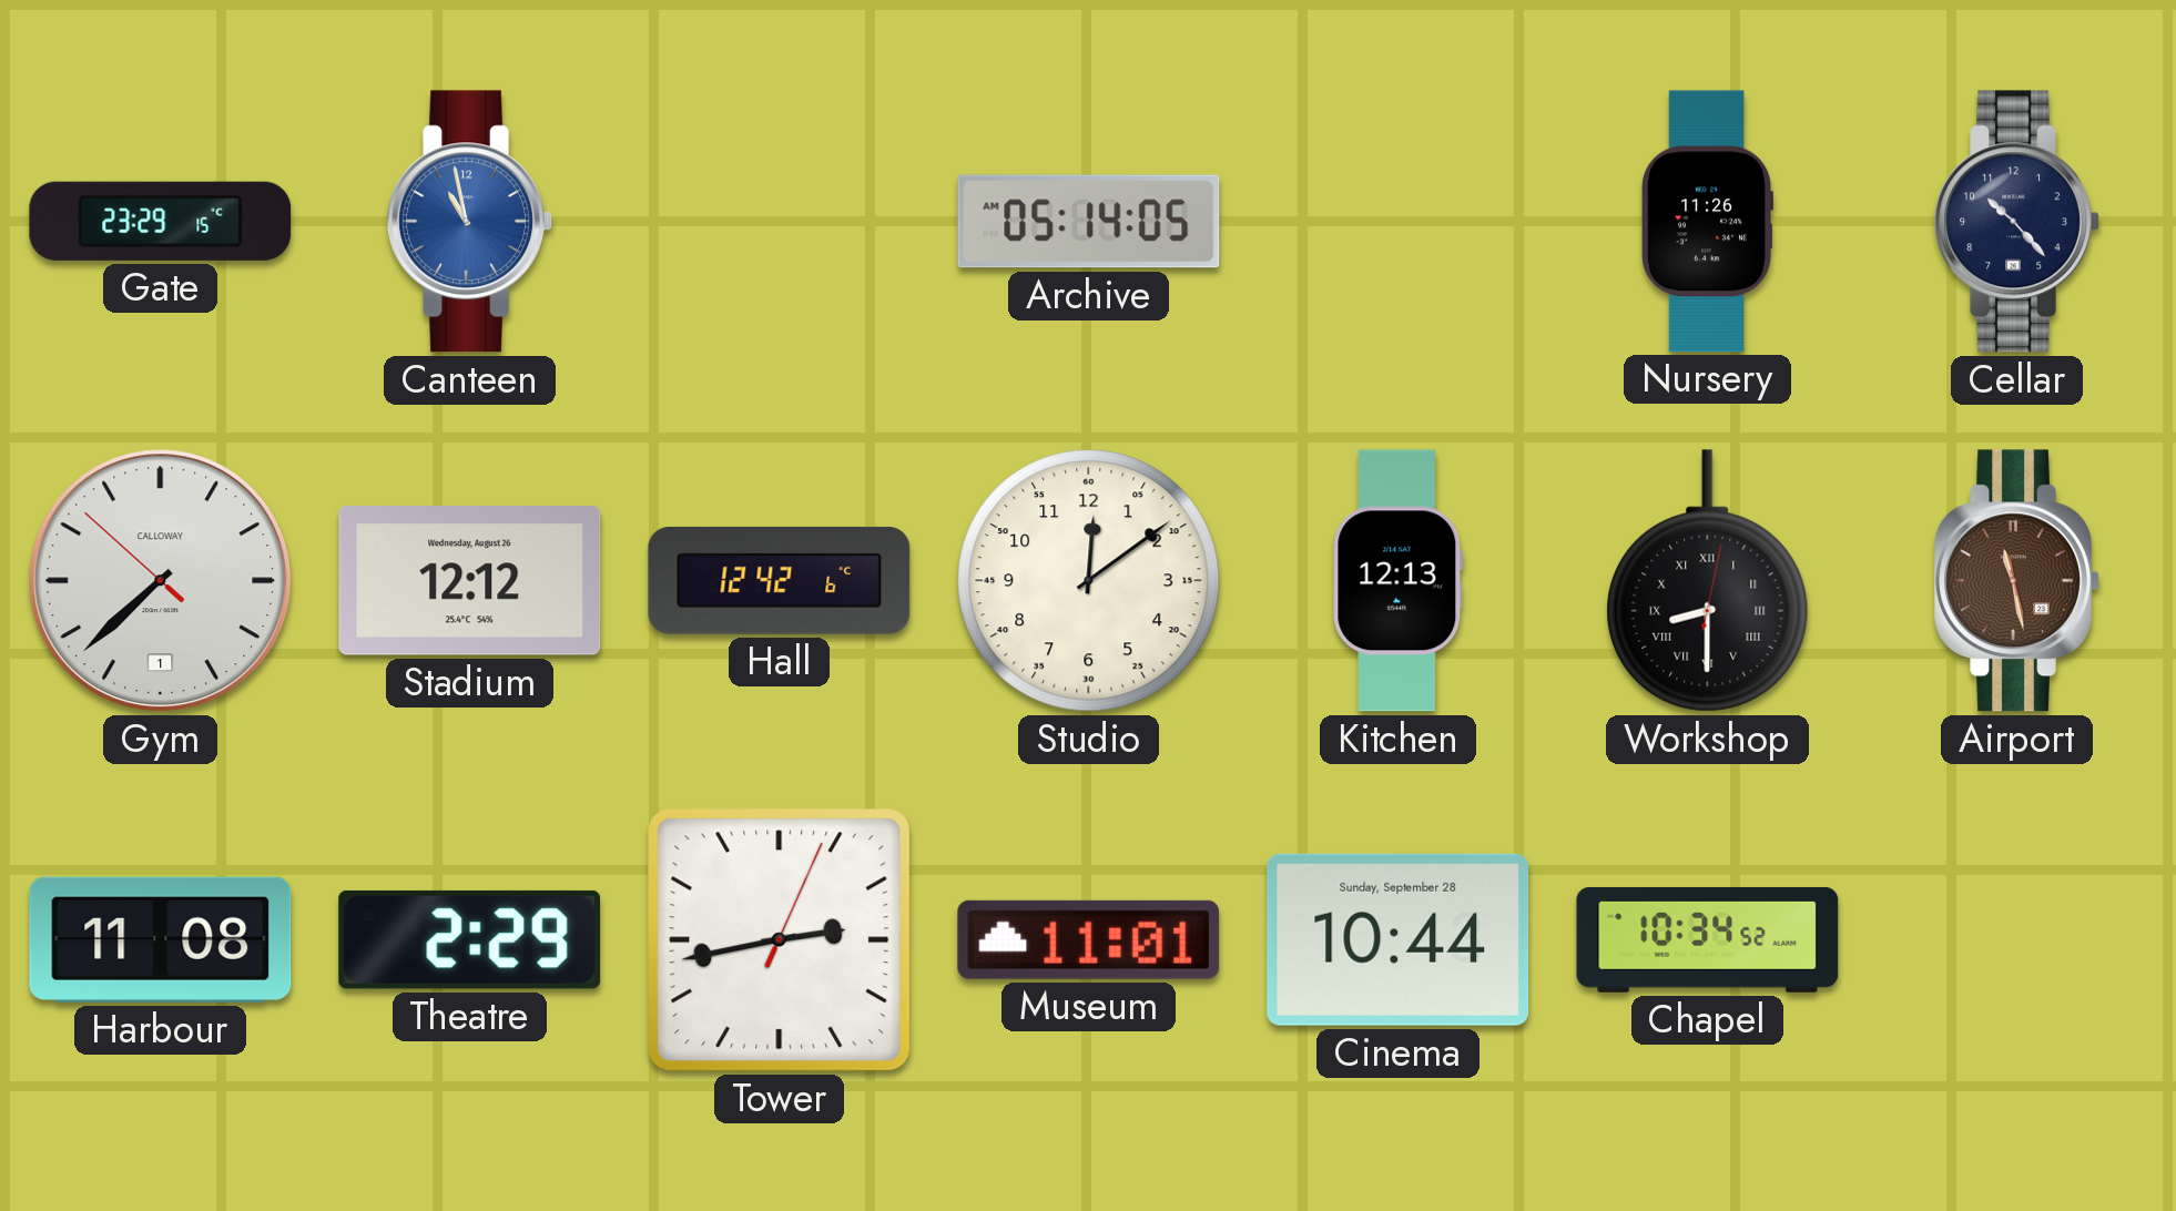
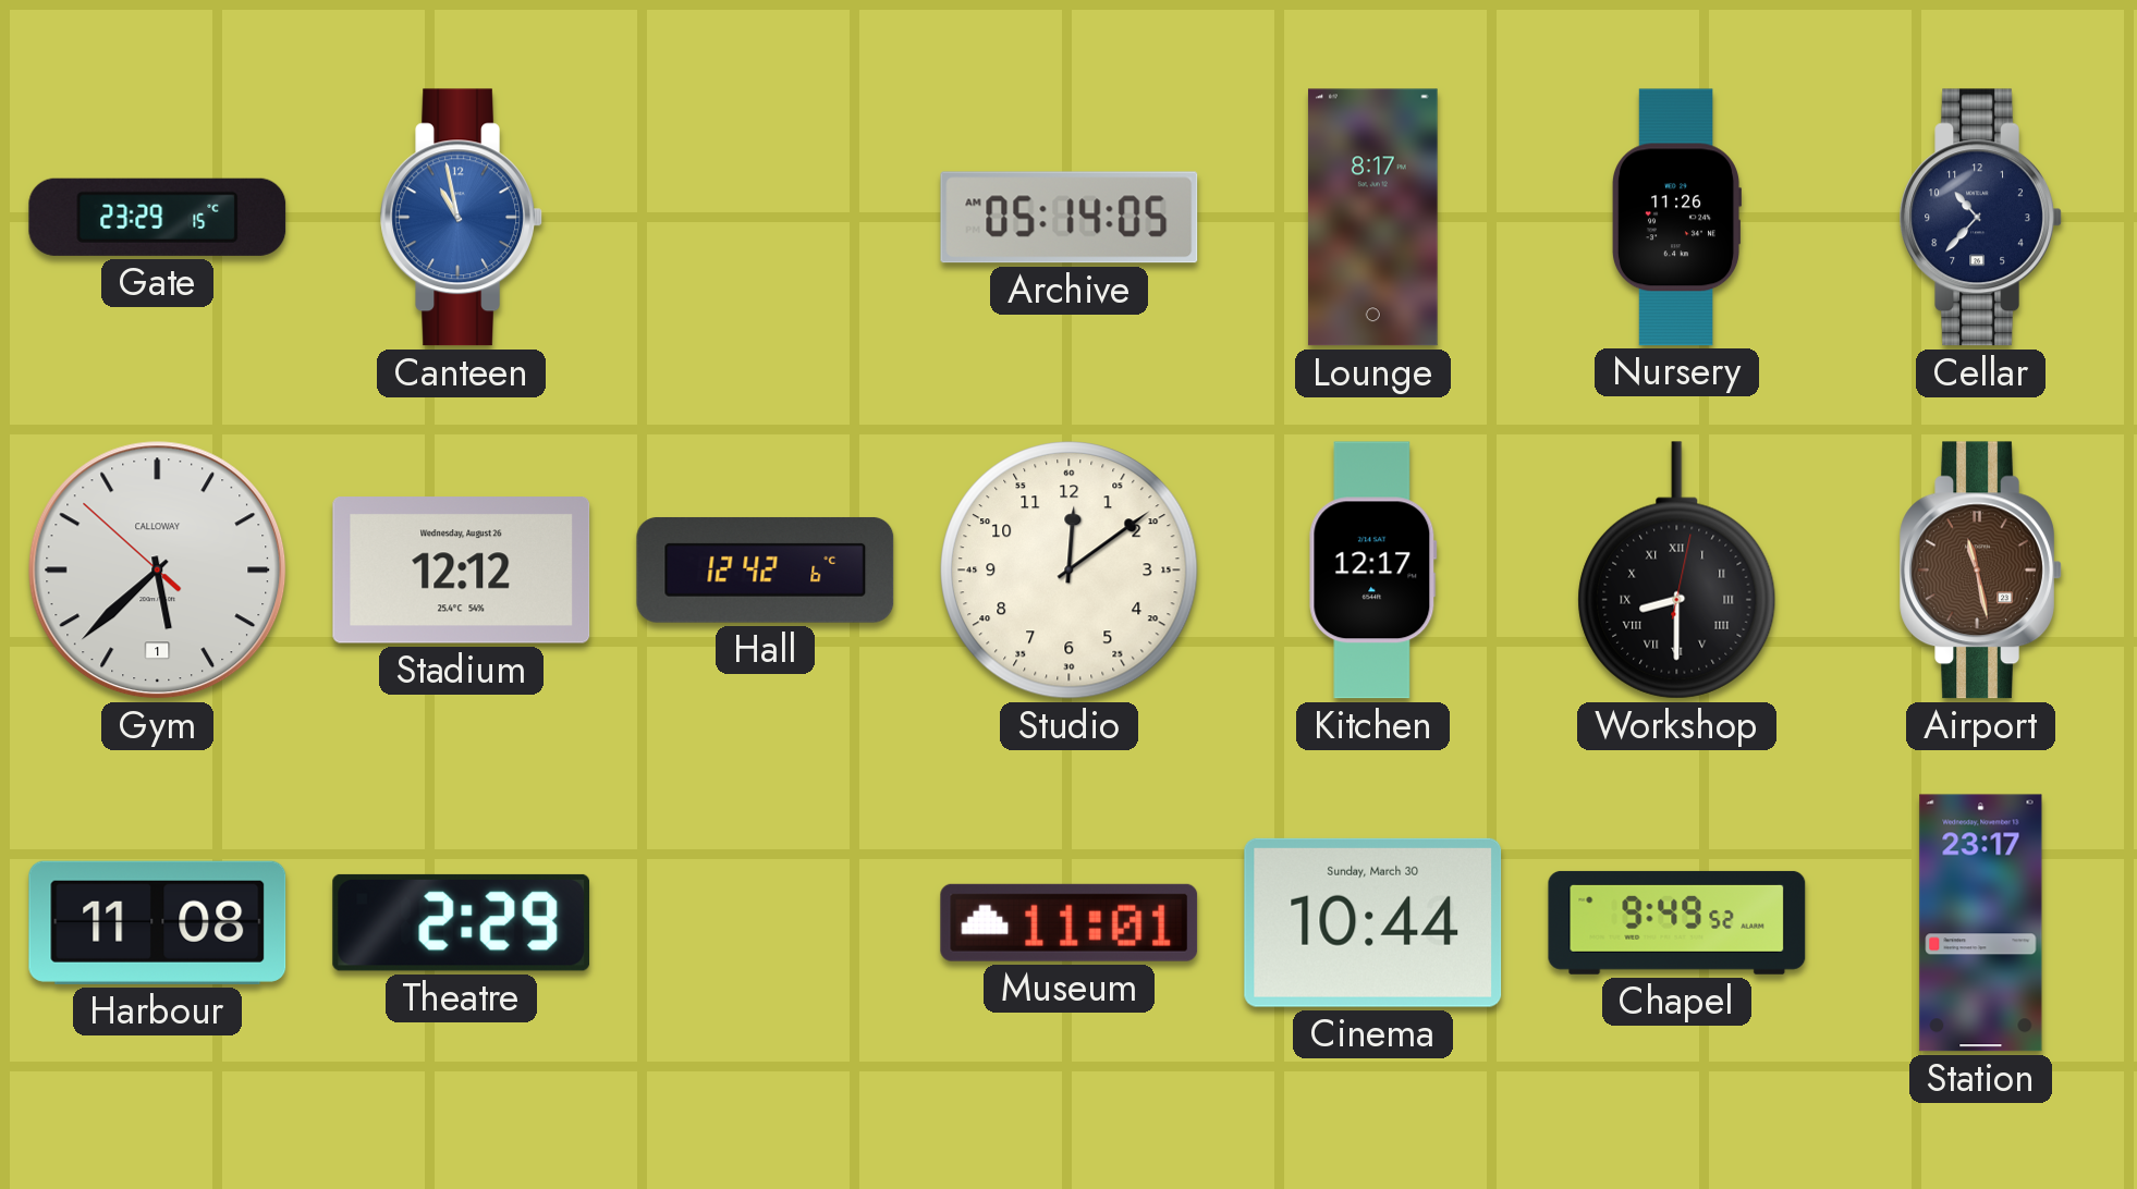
Lounge: none -> 8:17
Cellar: 10:23 -> 10:37
Gym: 7:37 -> 5:37
Kitchen: 12:13 -> 12:17
Tower: 2:43 -> none
Cinema date: Sunday, September 28 -> Sunday, March 30
Chapel: 10:34 -> 9:49
Station: none -> 23:17
